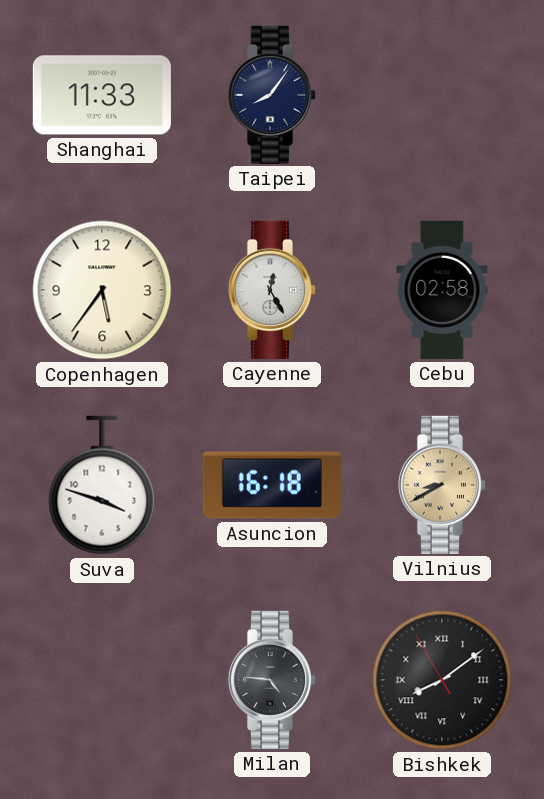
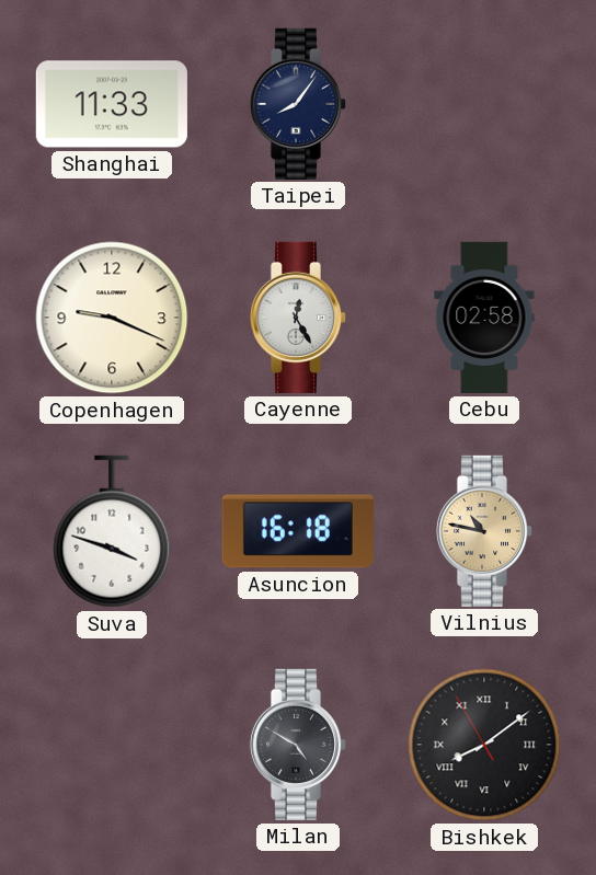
Copenhagen: 5:36 -> 9:19
Vilnius: 8:40 -> 10:47
Milan: 4:46 -> 4:50
